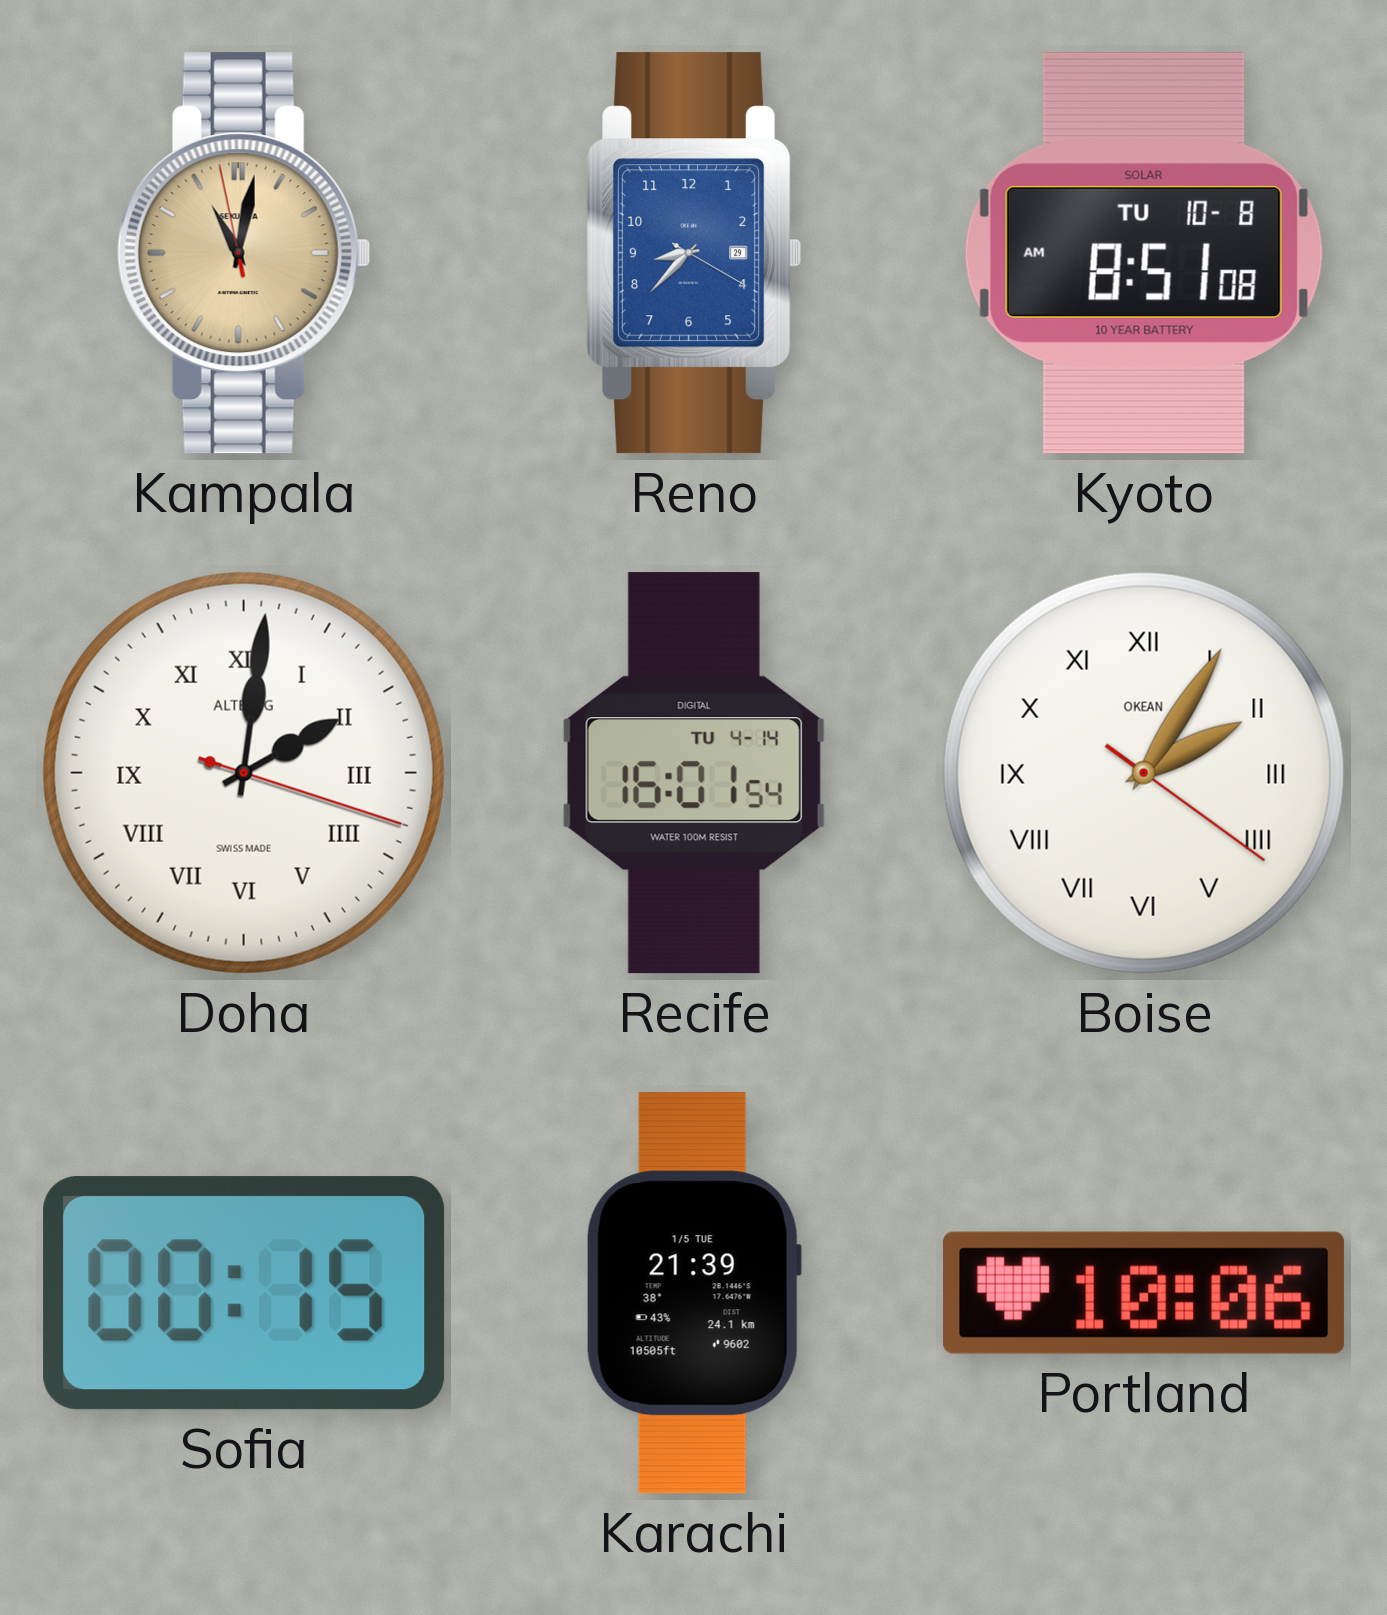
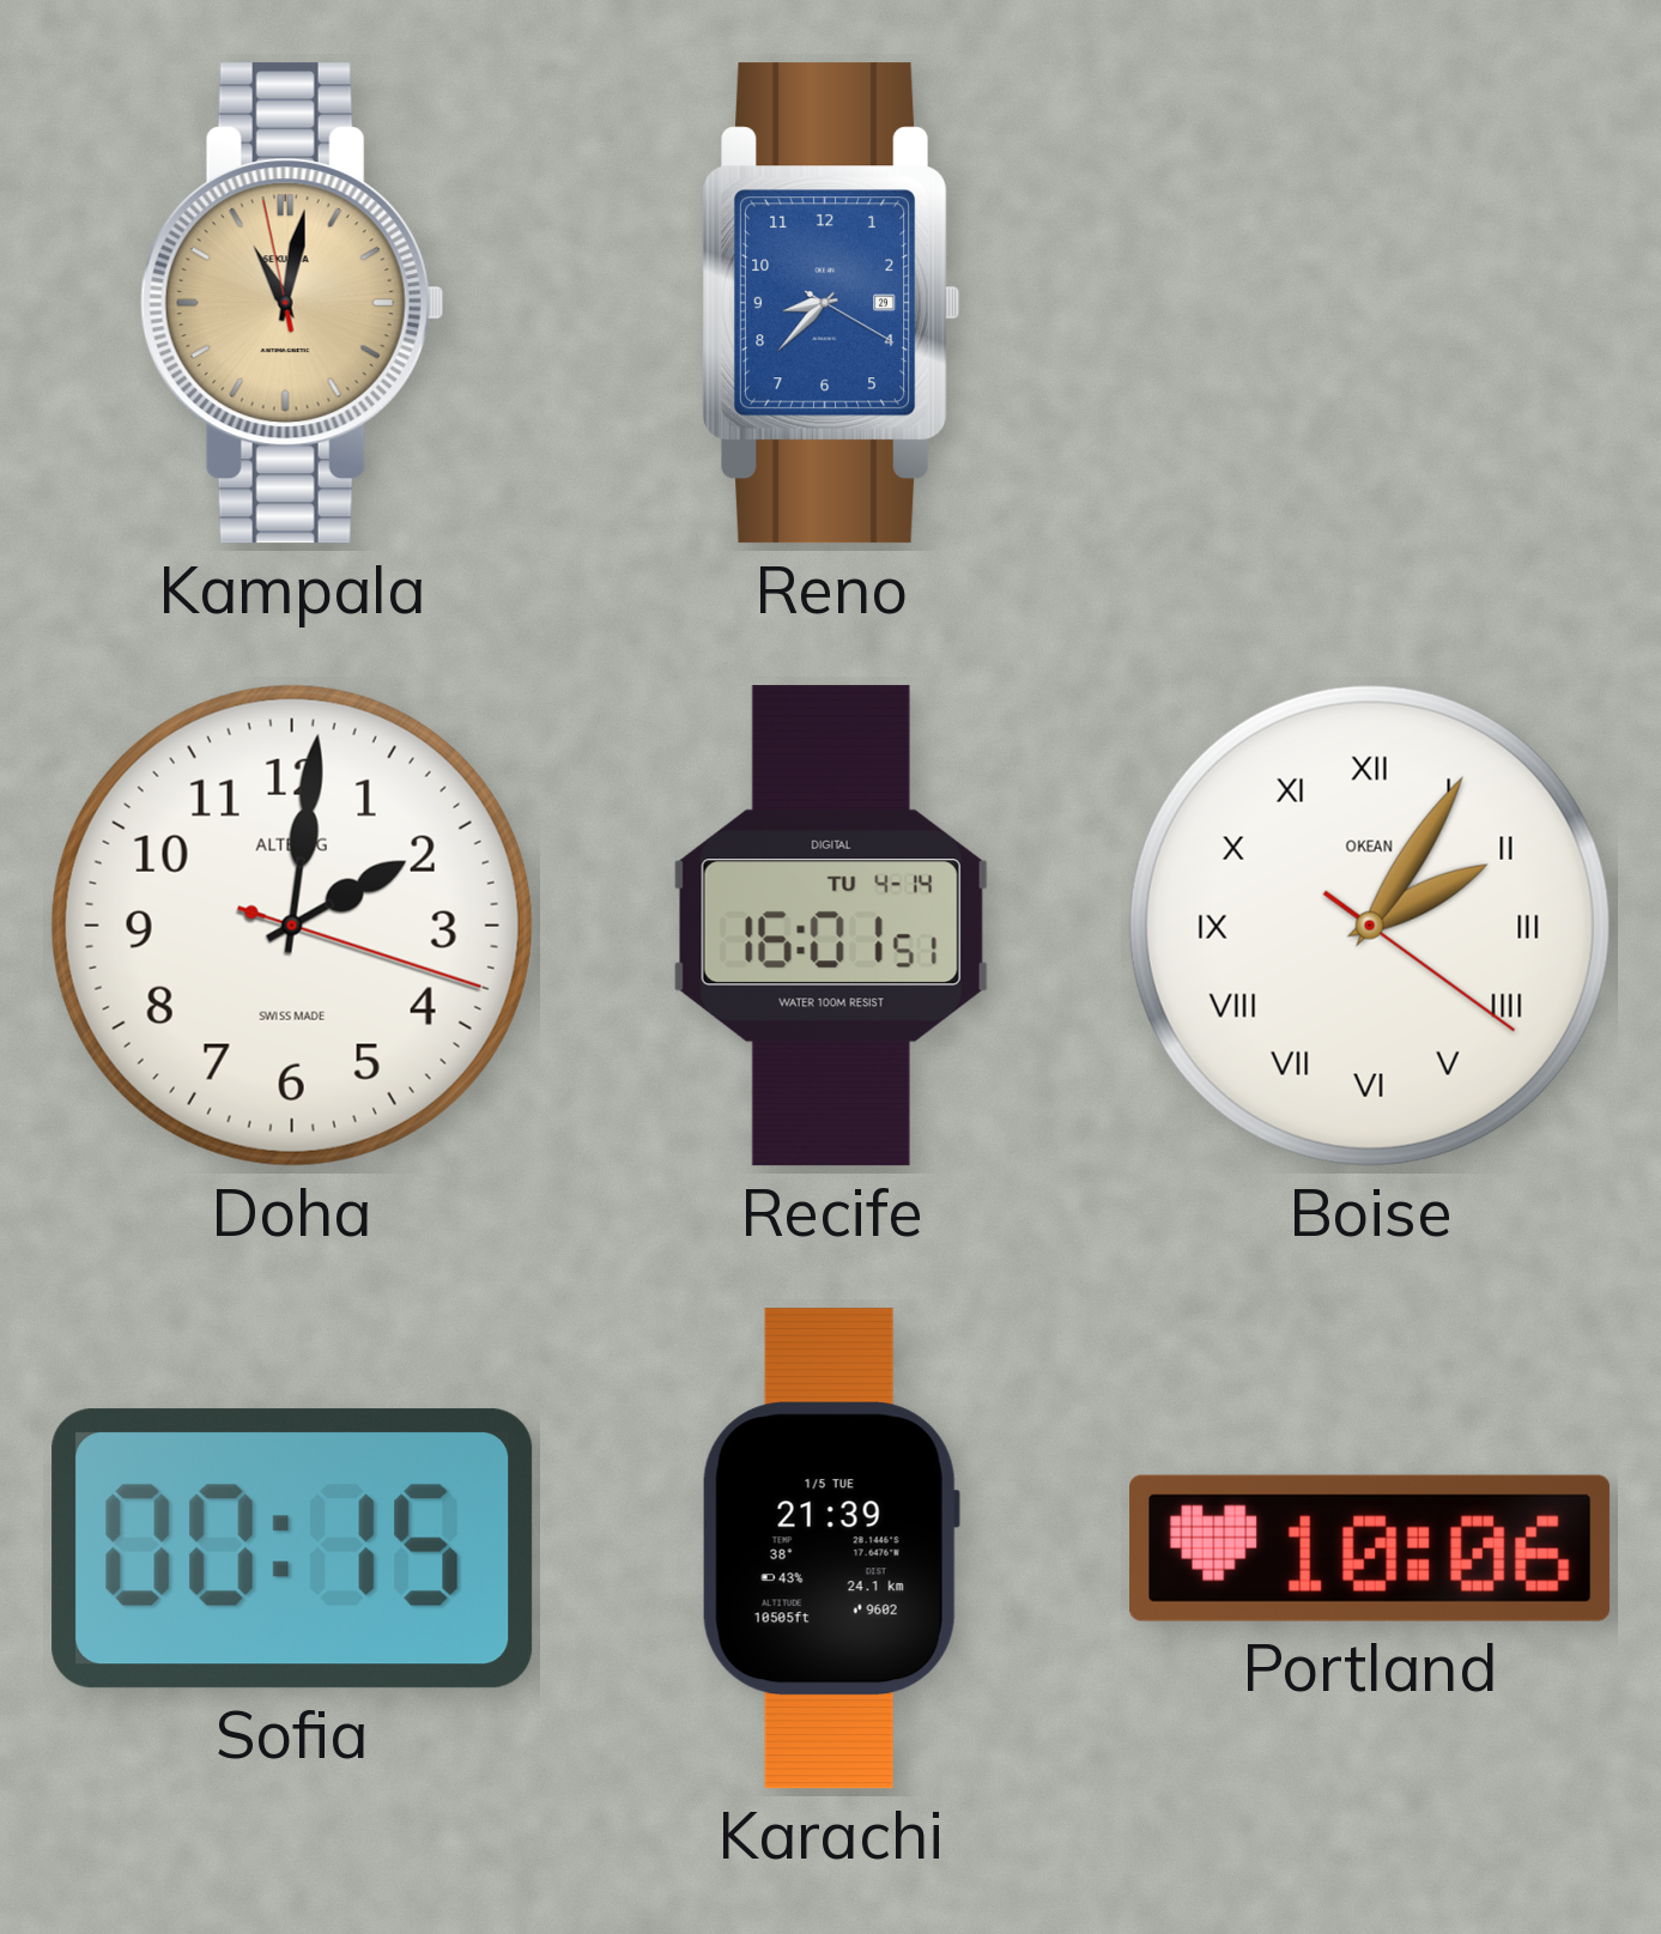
Kyoto: 8:51 -> none
Doha numerals: Roman -> Arabic
Recife: 16:01:54 -> 16:01:51
